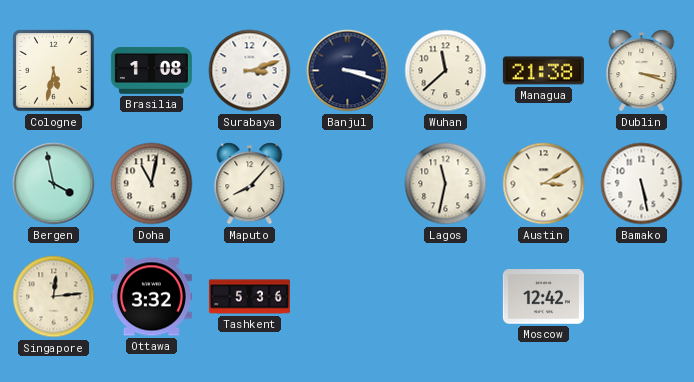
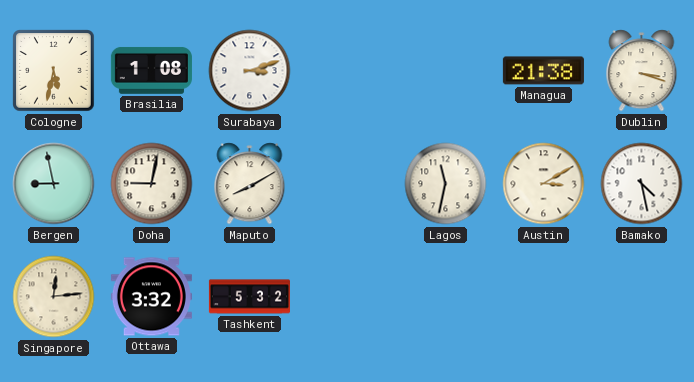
Banjul: 3:18 -> none
Wuhan: 11:38 -> none
Bergen: 3:58 -> 8:58
Doha: 11:02 -> 9:02
Maputo: 8:07 -> 8:10
Bamako: 5:28 -> 4:28
Tashkent: 5:36 -> 5:32
Moscow: 12:42 -> none
